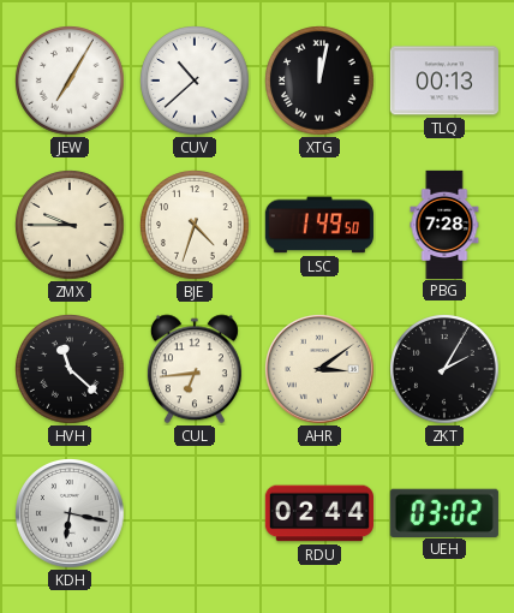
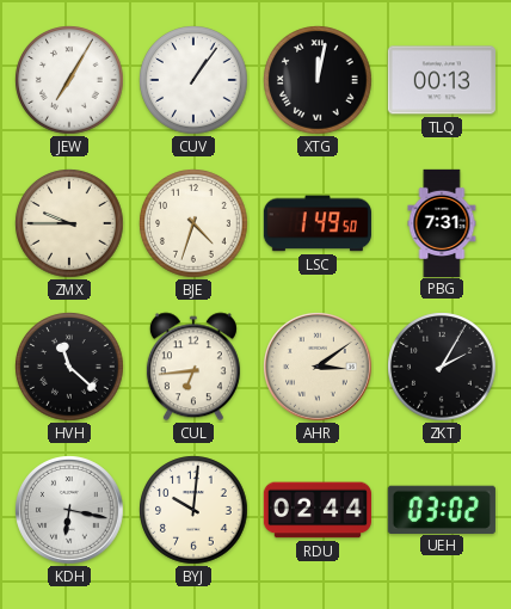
CUV: 10:38 -> 1:06
PBG: 7:28 -> 7:31
BYJ: none -> 10:01
